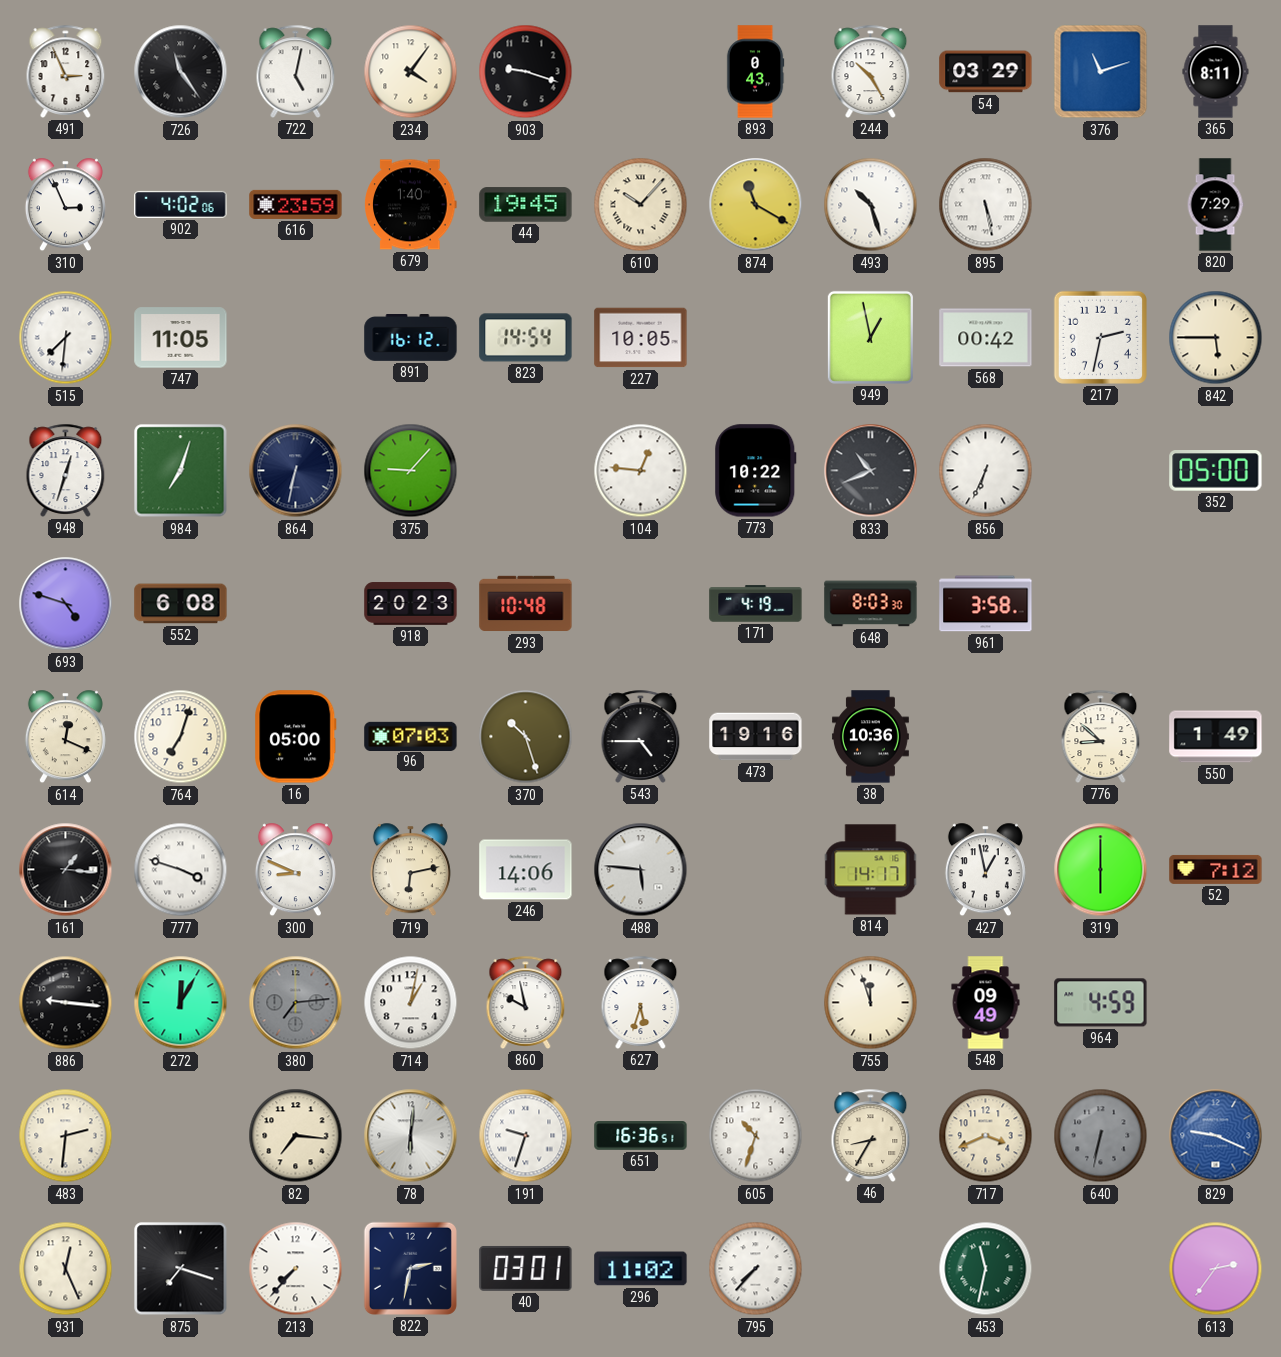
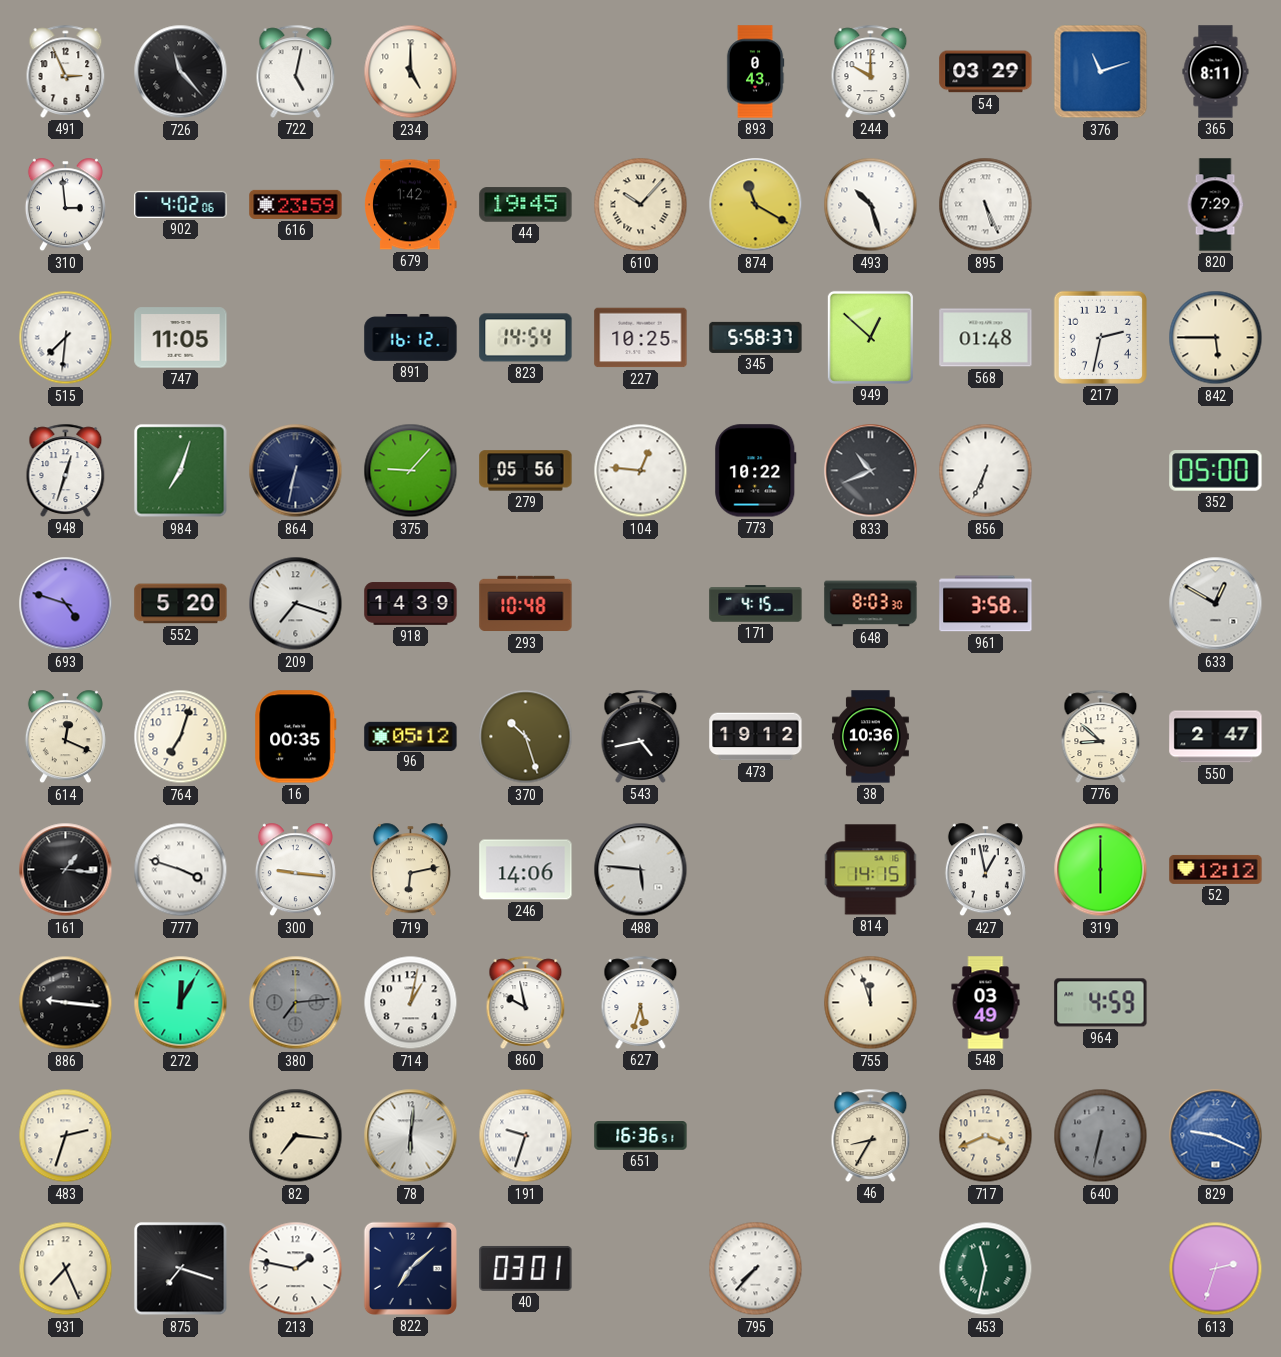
726: 11:24 -> 11:23
234: 4:06 -> 5:00
903: 9:18 -> none
244: 10:25 -> 10:00
310: 2:56 -> 2:59
679: 1:40 -> 1:42
895: 5:28 -> 5:26
227: 10:05 -> 10:25
345: none -> 5:58
949: 12:58 -> 12:52
568: 00:42 -> 01:48
279: none -> 05:56
552: 6:08 -> 5:20
209: none -> 7:18
918: 20:23 -> 14:39
171: 4:19 -> 4:15
633: none -> 12:50
16: 05:00 -> 00:35
96: 07:03 -> 05:12
543: 4:45 -> 4:43
473: 19:16 -> 19:12
550: 1:49 -> 2:47
300: 8:49 -> 9:16
814: 14:17 -> 14:15
52: 7:12 -> 12:12
548: 09:49 -> 03:49
483: 2:31 -> 2:33
605: 10:33 -> none
931: 12:26 -> 7:26
213: 7:37 -> 1:47
822: 2:32 -> 7:08
296: 11:02 -> none
613: 2:36 -> 2:33
